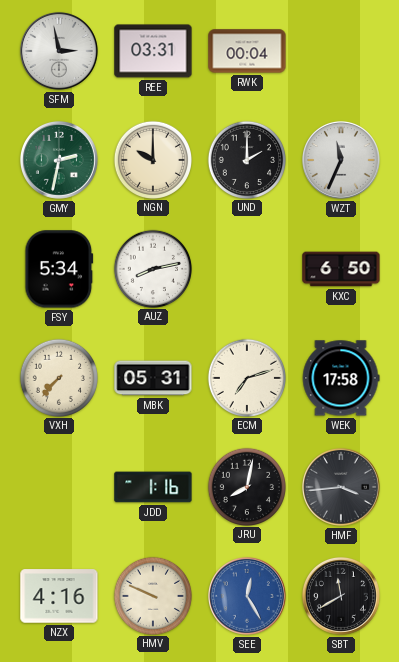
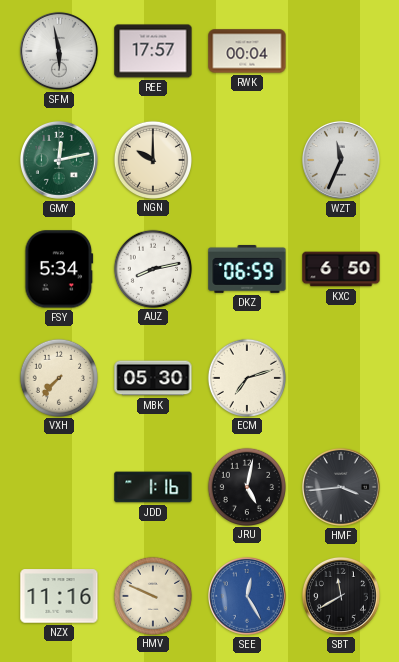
SFM: 2:58 -> 5:58
REE: 03:31 -> 17:57
GMY: 2:32 -> 12:13
UND: 2:00 -> none
DKZ: none -> 06:59
MBK: 05:31 -> 05:30
WEK: 17:58 -> none
JRU: 8:02 -> 5:02
NZX: 4:16 -> 11:16
